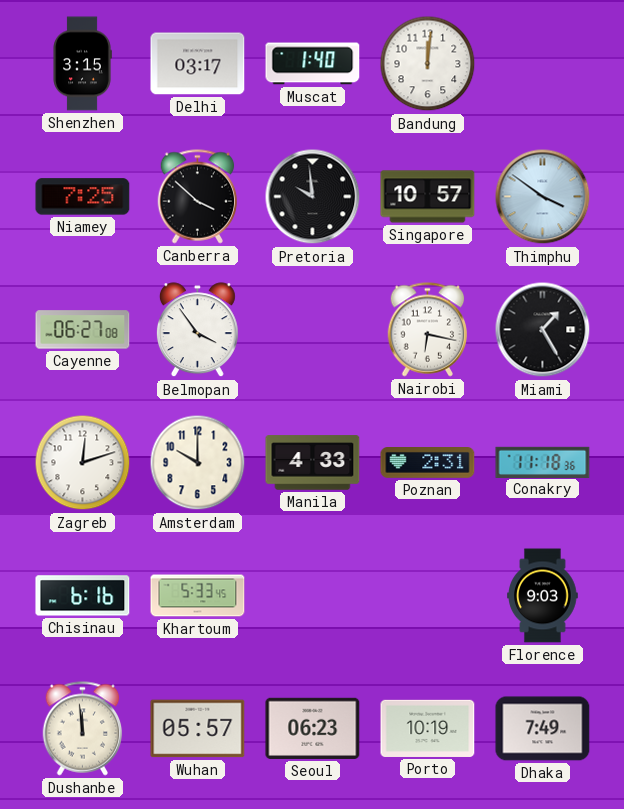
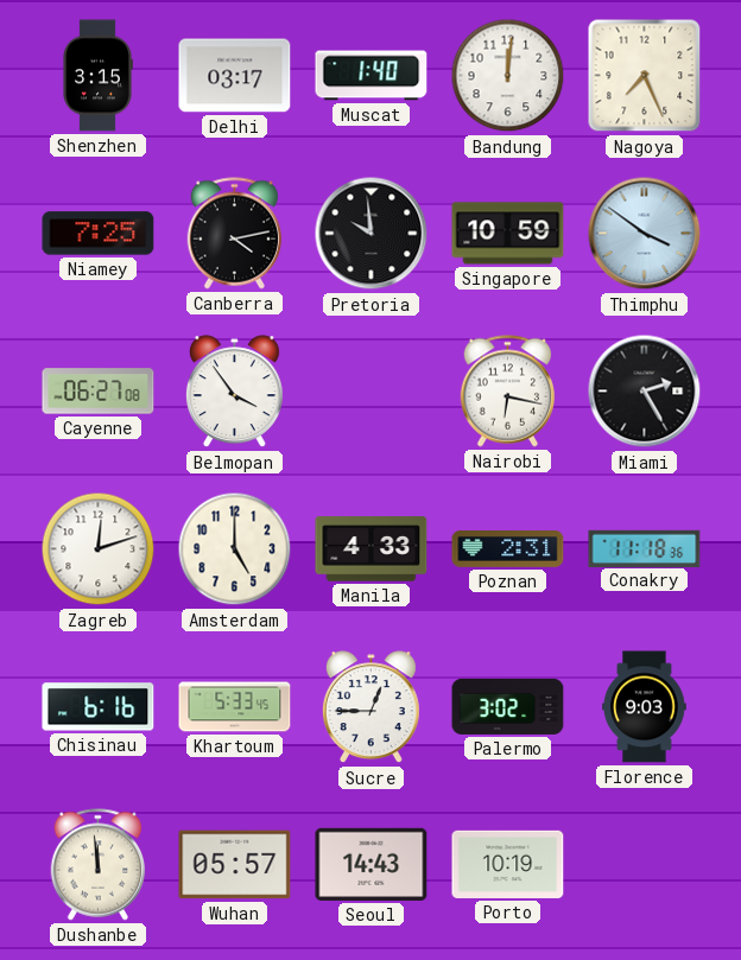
Nagoya: none -> 7:26
Canberra: 3:52 -> 4:13
Singapore: 10:57 -> 10:59
Miami: 1:25 -> 2:25
Amsterdam: 10:00 -> 5:00
Sucre: none -> 12:45
Palermo: none -> 3:02
Seoul: 06:23 -> 14:43
Dhaka: 7:49 -> none
